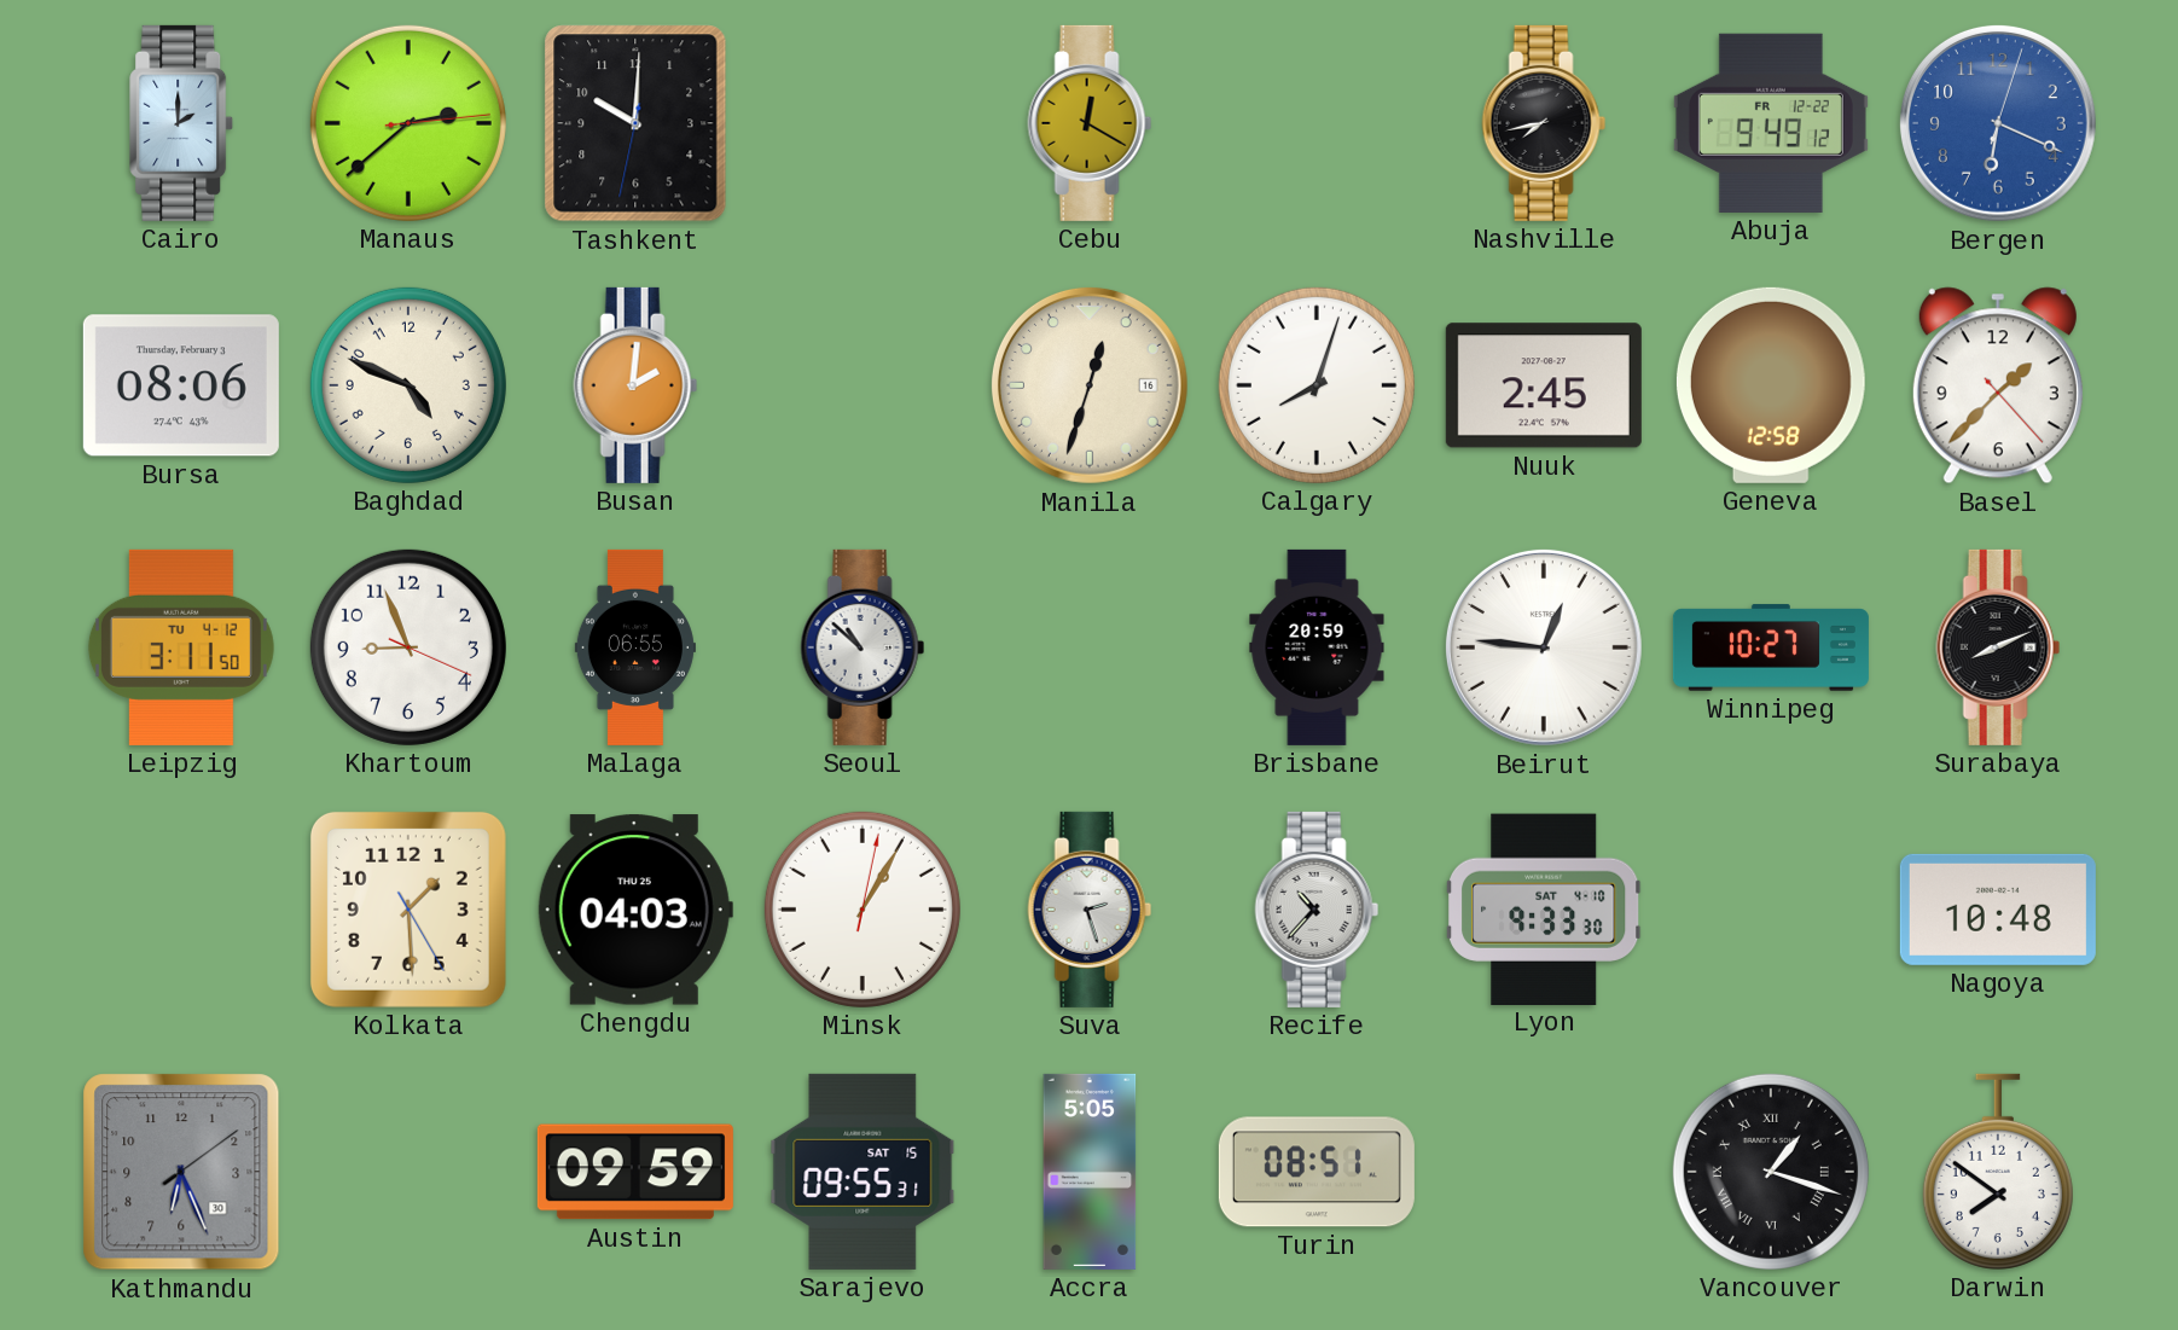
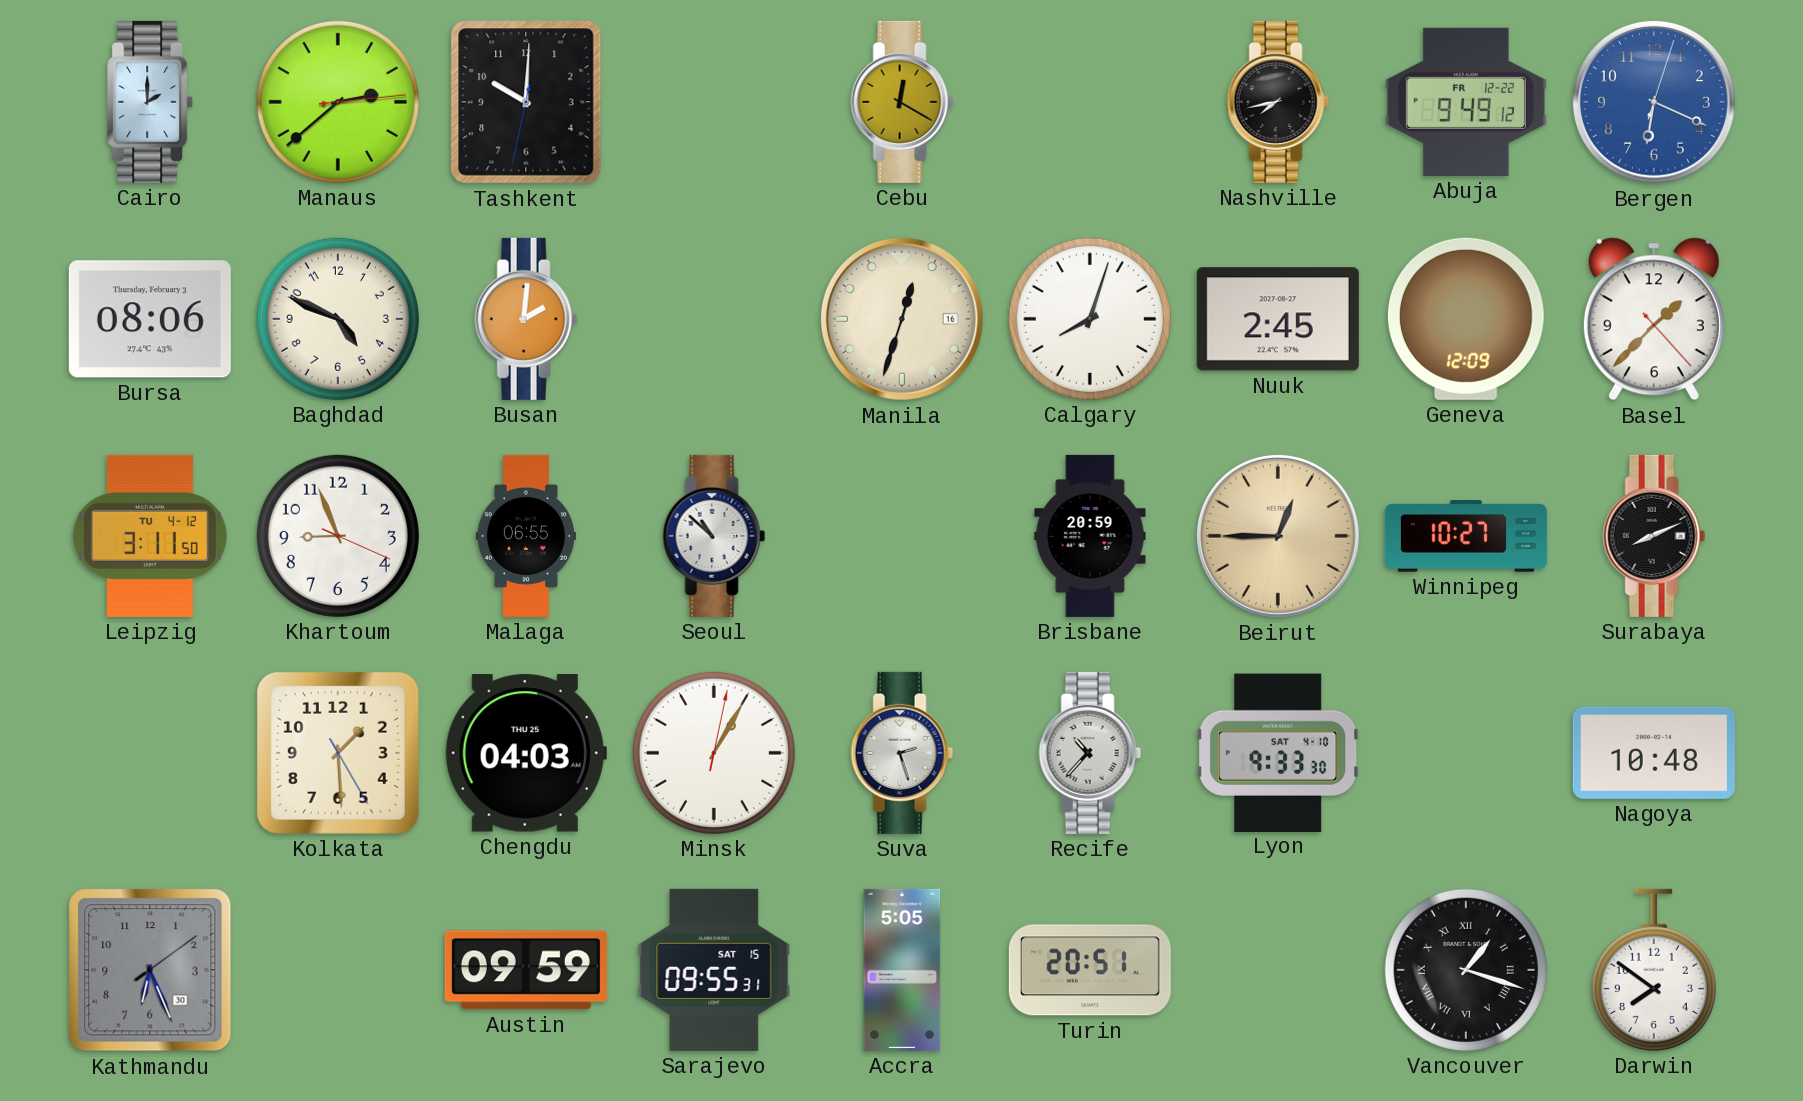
Geneva: 12:58 -> 12:09
Beirut: 12:46 -> 12:45
Beirut dial: white -> champagne
Turin: 08:51 -> 20:51
